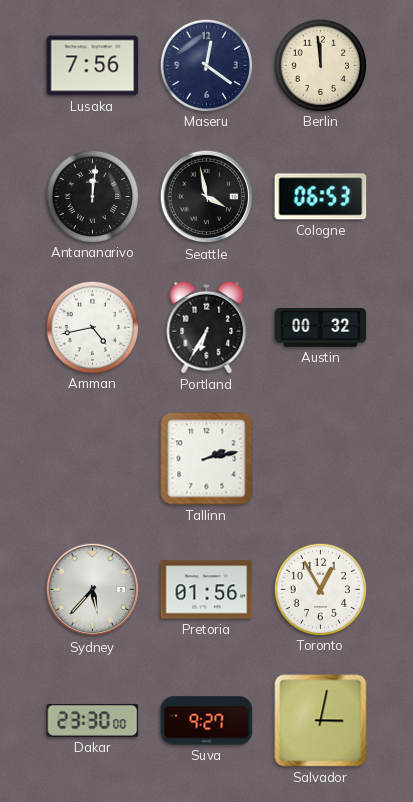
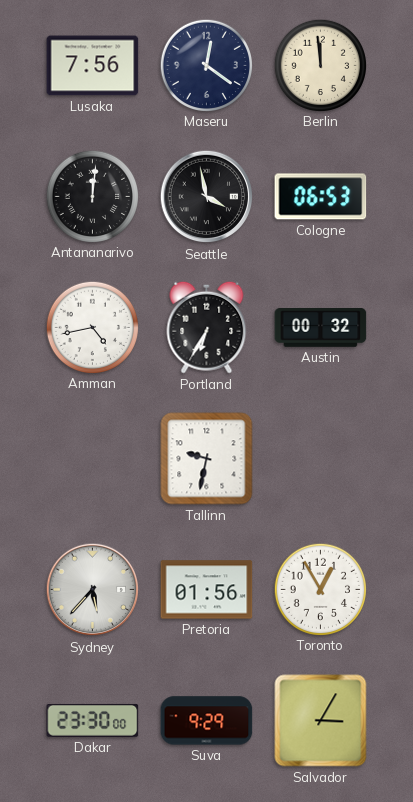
Tallinn: 2:13 -> 9:32
Suva: 9:27 -> 9:29
Salvador: 3:02 -> 3:05
